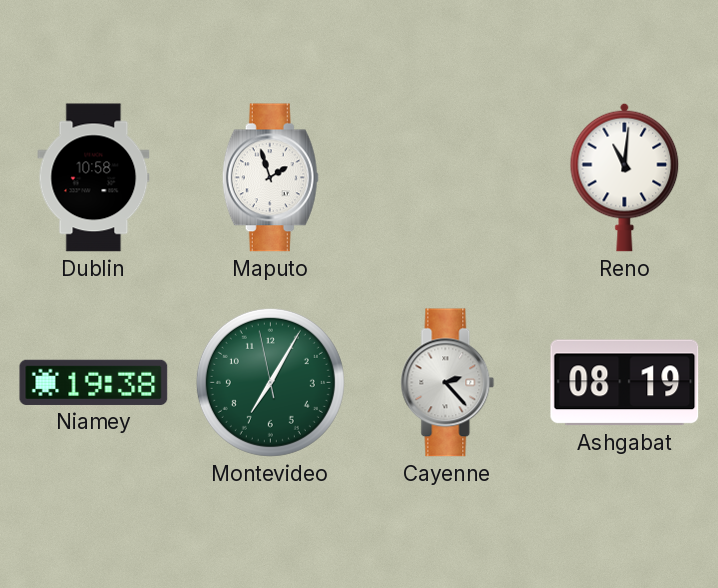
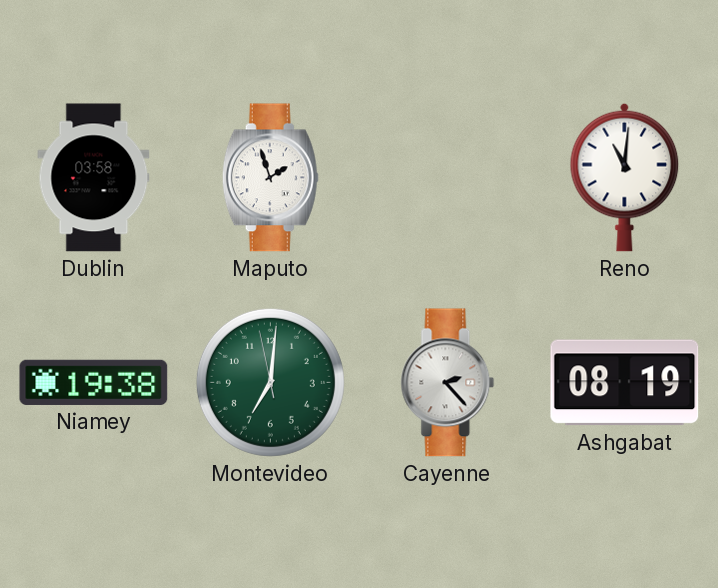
Dublin: 10:58 -> 03:58
Montevideo: 7:04 -> 7:00
